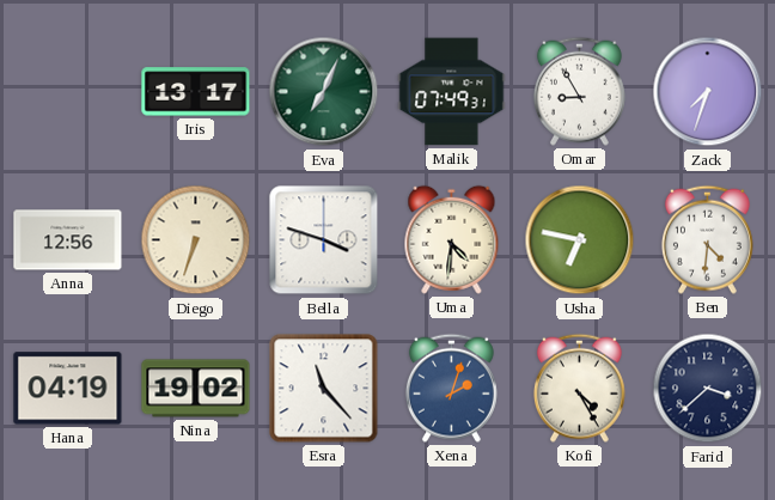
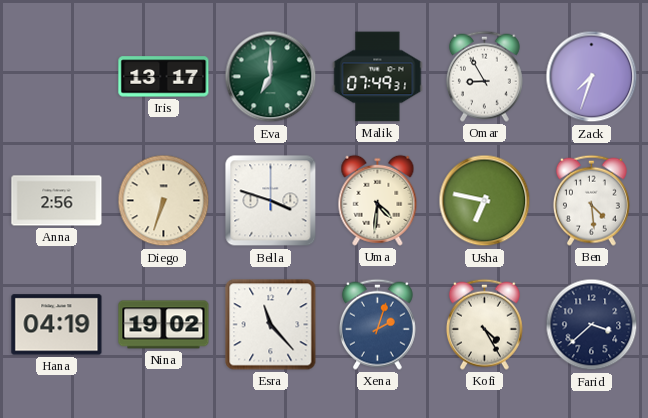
Eva: 7:04 -> 7:00
Anna: 12:56 -> 2:56
Ben: 4:31 -> 4:29
